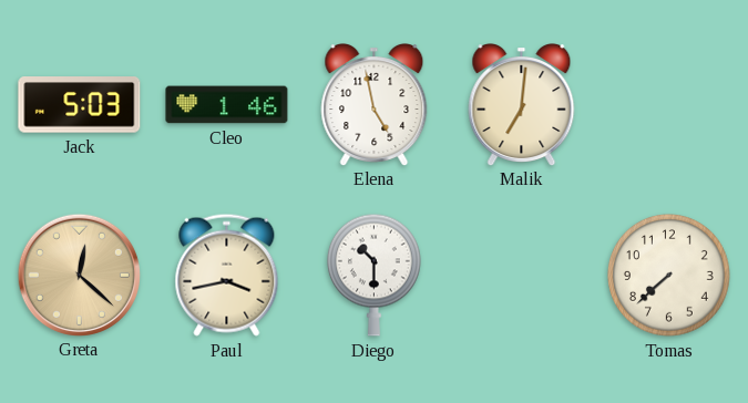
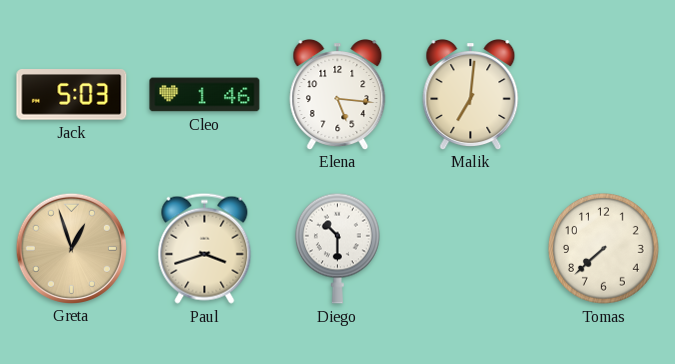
Elena: 4:58 -> 5:16
Greta: 12:22 -> 12:57
Paul: 3:43 -> 3:42
